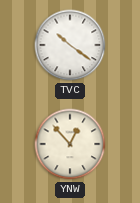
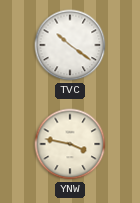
YNW: 12:53 -> 3:47
